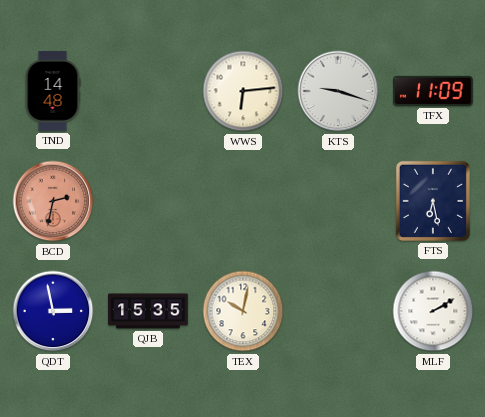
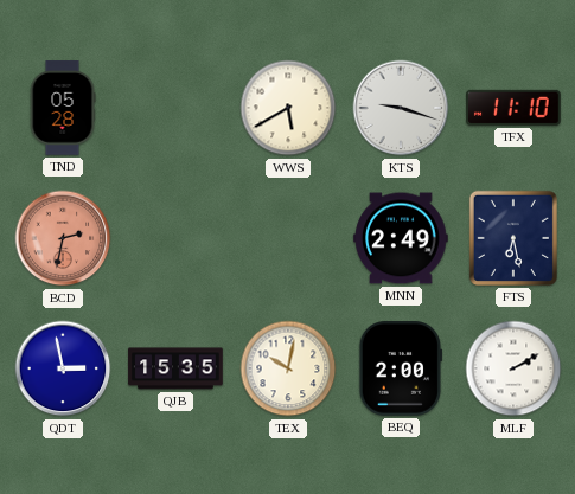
TND: 14:48 -> 05:28
WWS: 6:14 -> 5:40
TFX: 11:09 -> 11:10
MNN: none -> 2:49
BEQ: none -> 2:00
